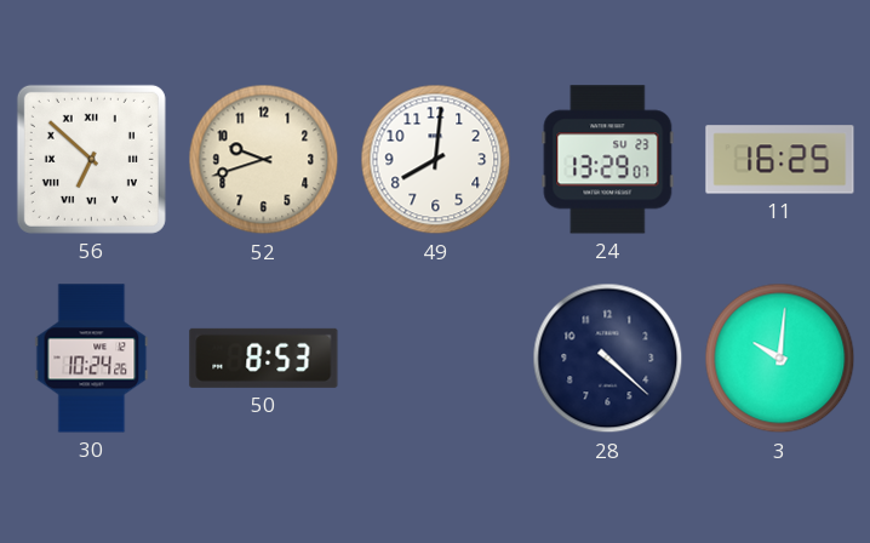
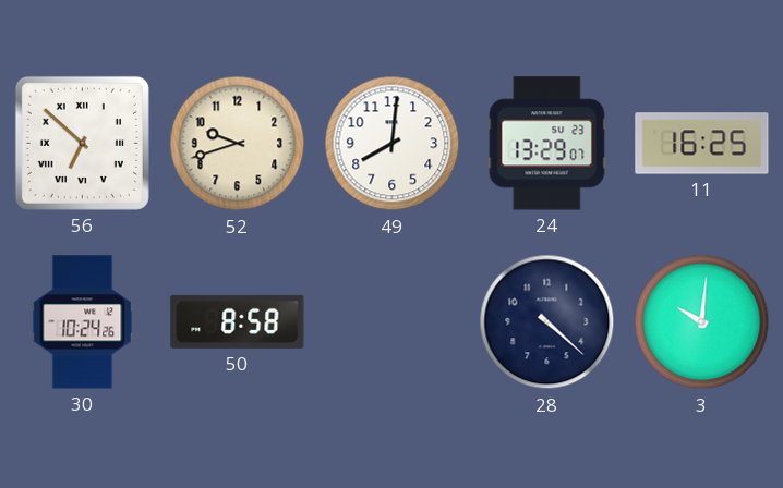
50: 8:53 -> 8:58
